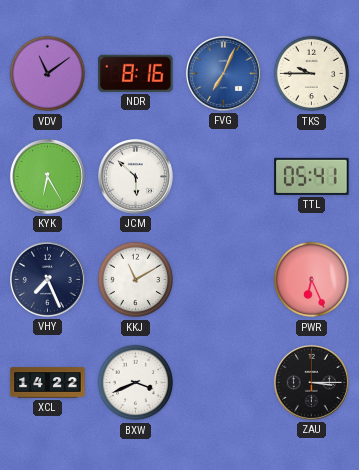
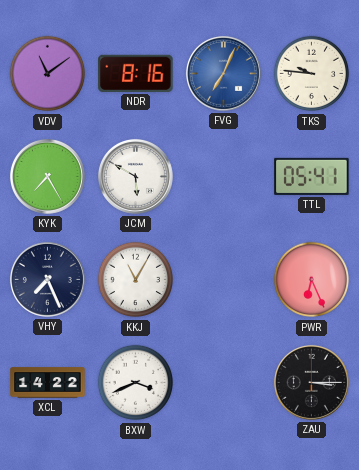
TKS: 9:45 -> 9:46
KYK: 6:25 -> 7:25
JCM: 5:52 -> 5:50
KKJ: 11:10 -> 11:05
